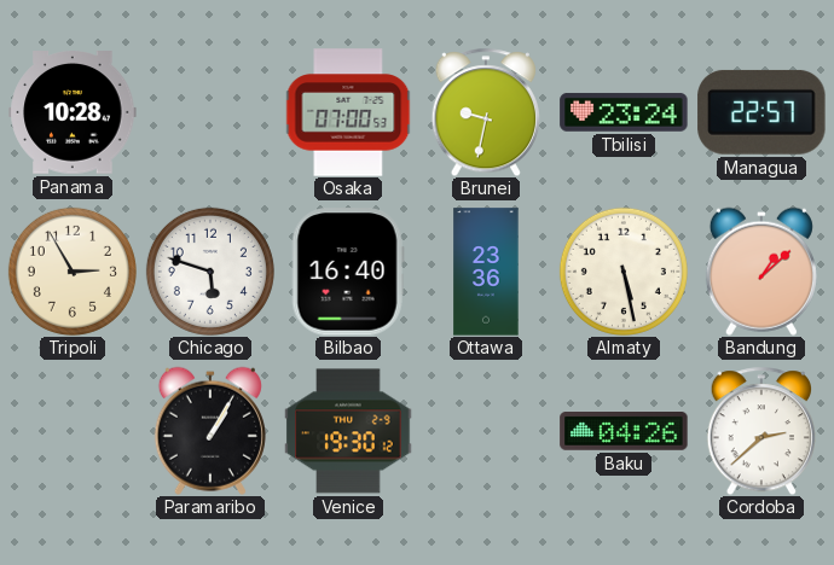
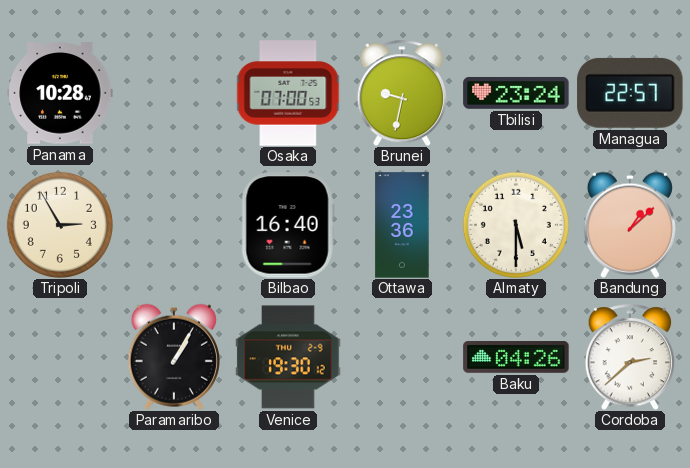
Chicago: 5:48 -> none
Almaty: 5:28 -> 5:30
